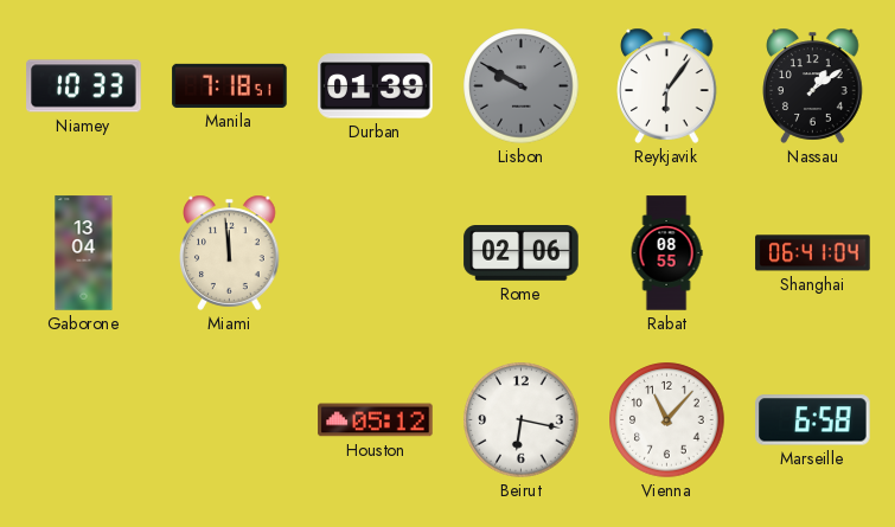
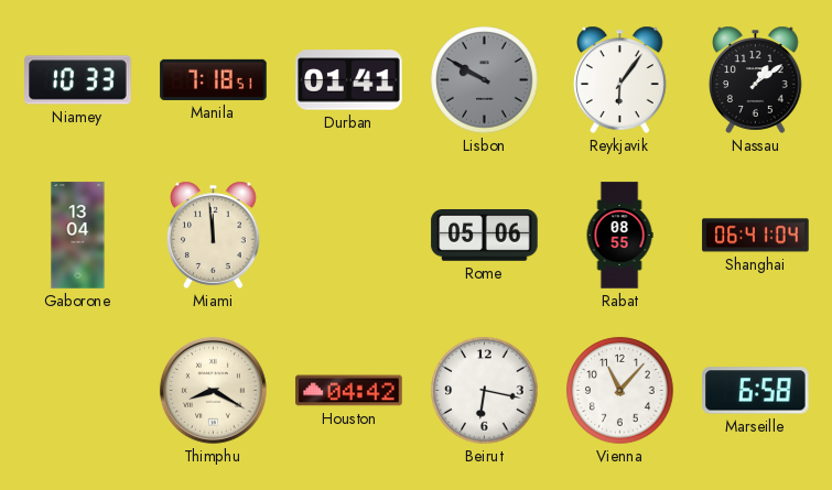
Durban: 01:39 -> 01:41
Rome: 02:06 -> 05:06
Thimphu: none -> 8:20
Houston: 05:12 -> 04:42
